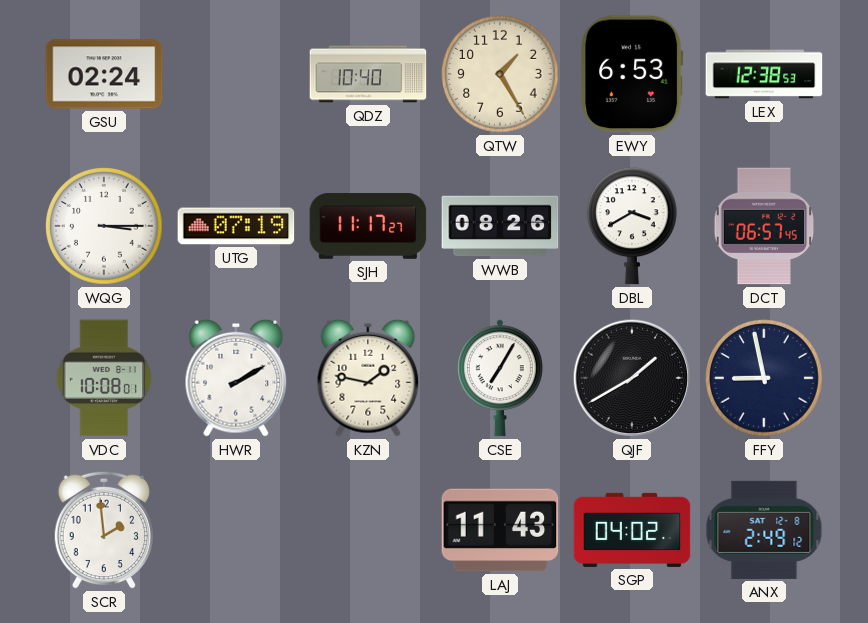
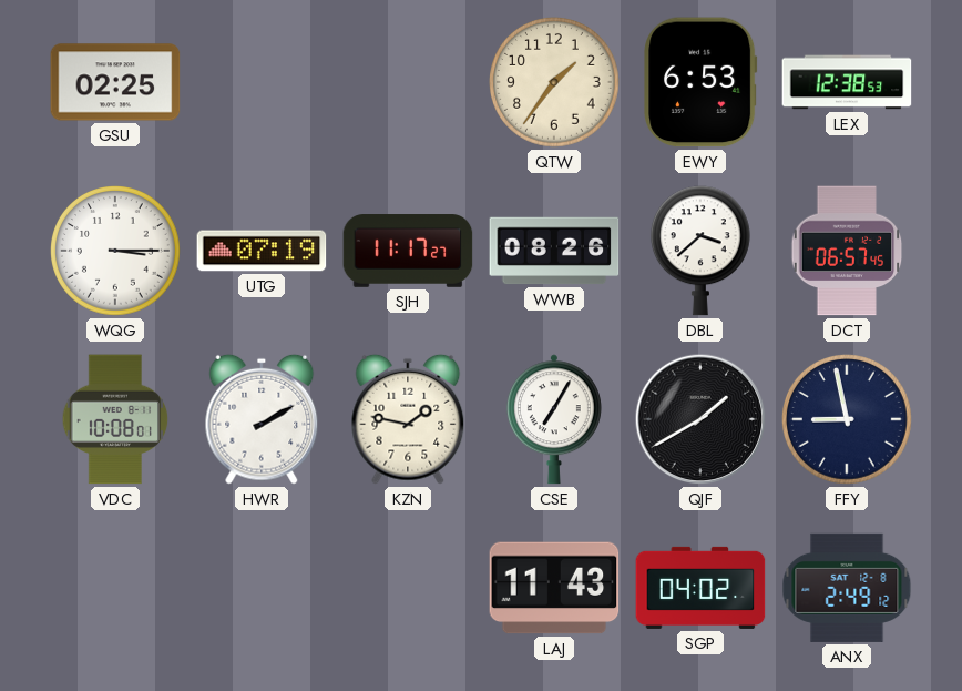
GSU: 02:24 -> 02:25
QDZ: 10:40 -> none
QTW: 1:25 -> 1:36
DBL: 3:40 -> 3:38
SCR: 1:59 -> none
